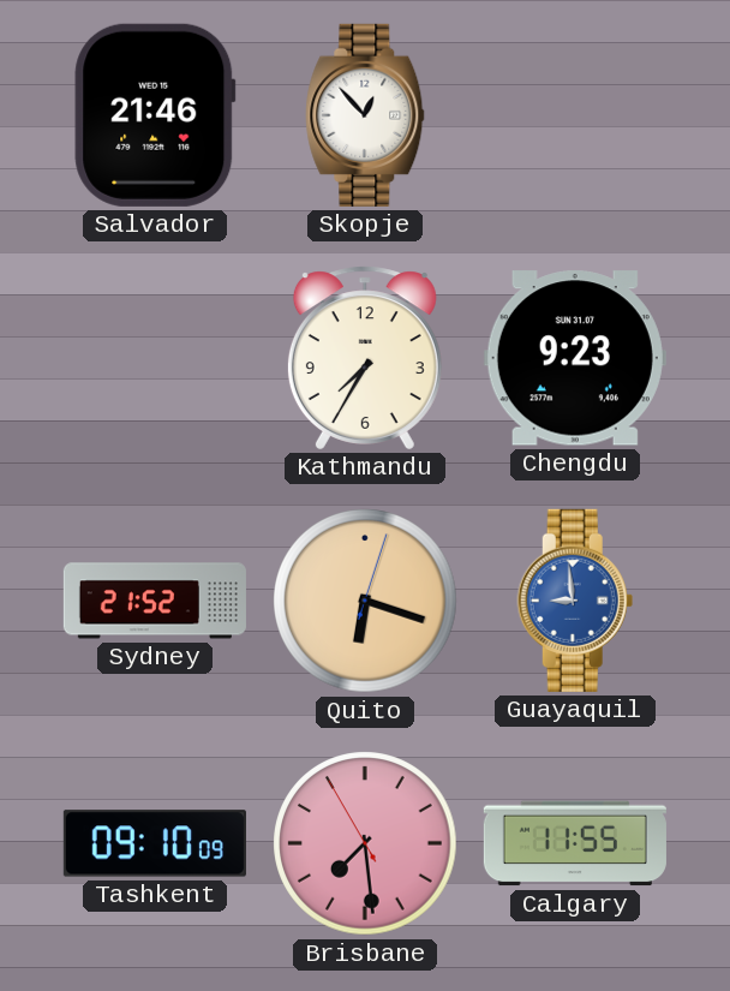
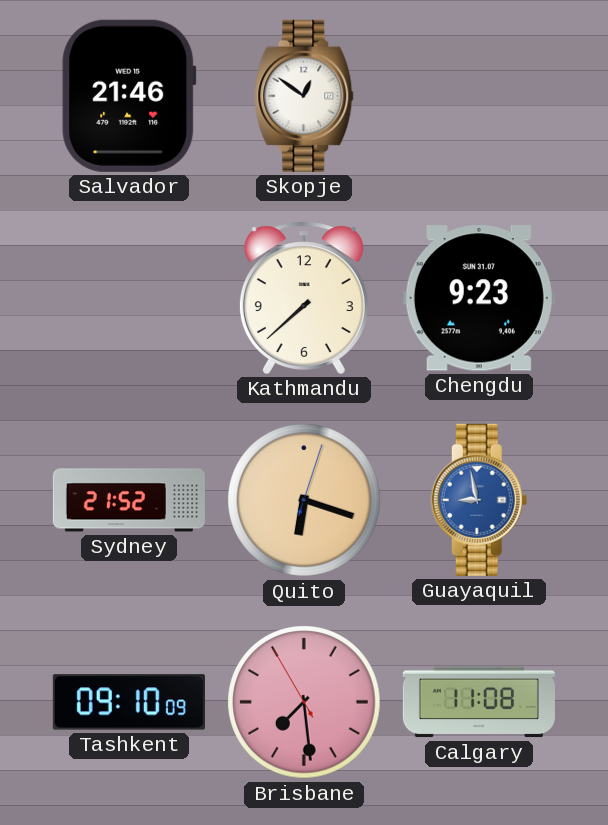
Skopje: 12:53 -> 12:51
Kathmandu: 7:35 -> 7:38
Guayaquil: 8:59 -> 8:58
Calgary: 11:55 -> 11:08
